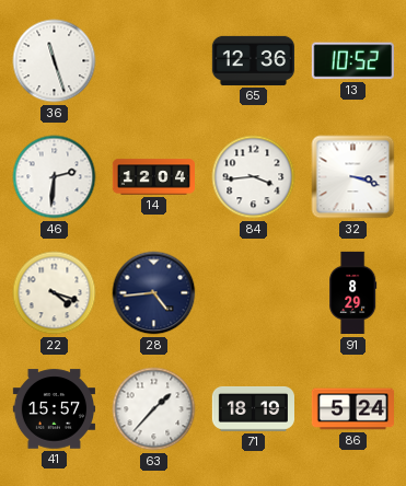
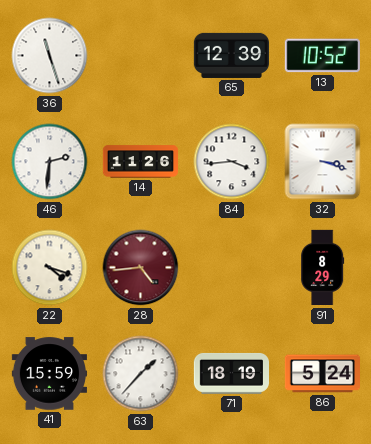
65: 12:36 -> 12:39
14: 12:04 -> 11:26
28 dial: navy -> burgundy
41: 15:57 -> 15:59
